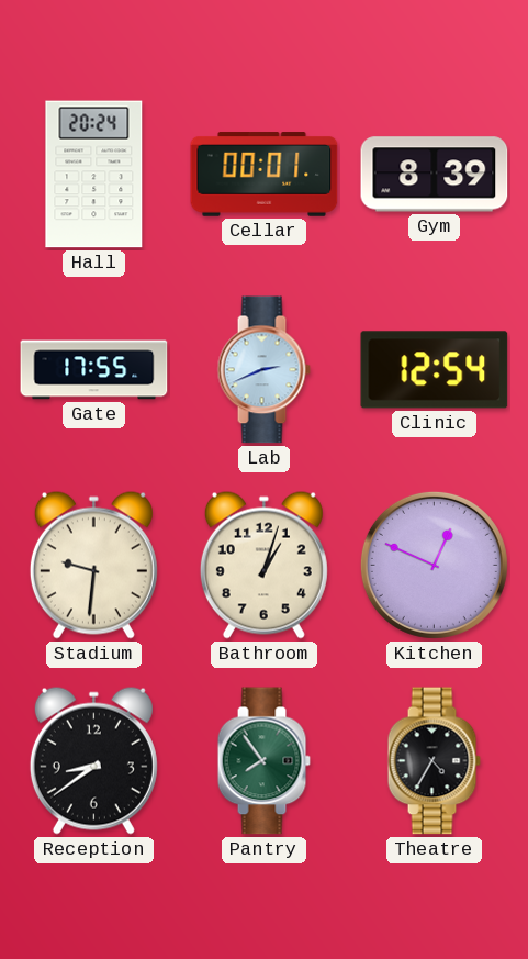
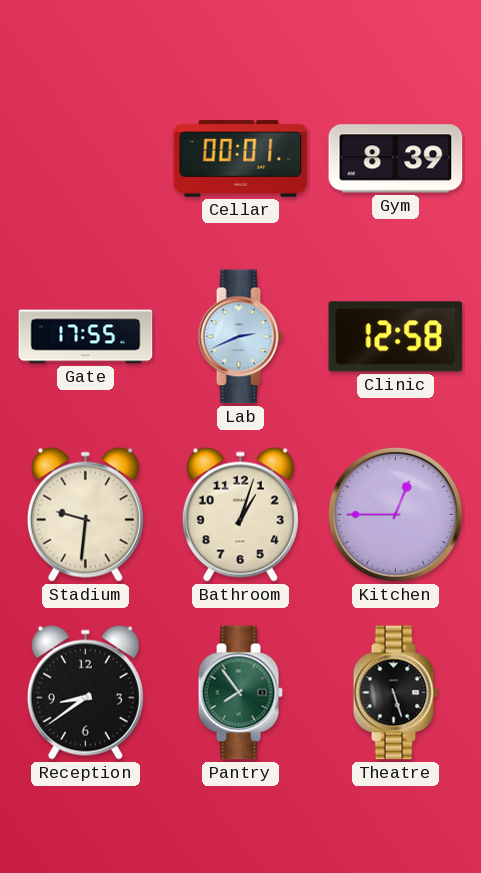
Hall: 20:24 -> none
Clinic: 12:54 -> 12:58
Kitchen: 12:49 -> 12:45
Theatre: 4:35 -> 5:27
